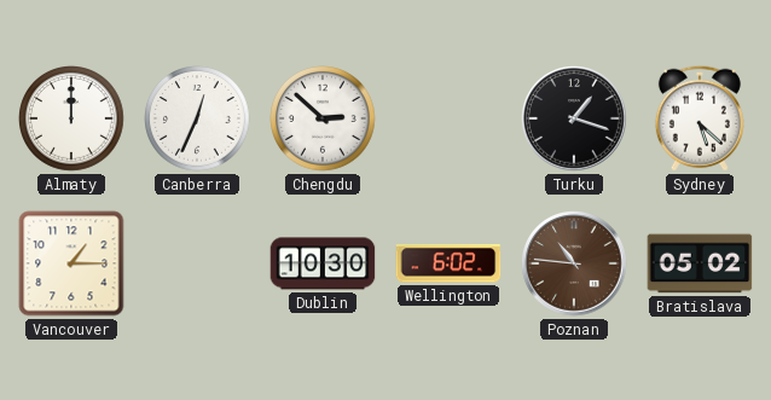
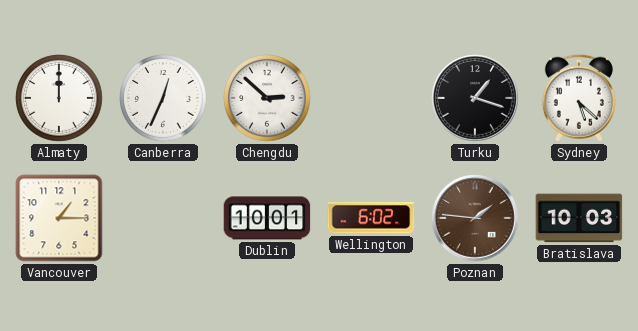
Dublin: 10:30 -> 10:01
Poznan: 10:46 -> 1:46
Bratislava: 05:02 -> 10:03
